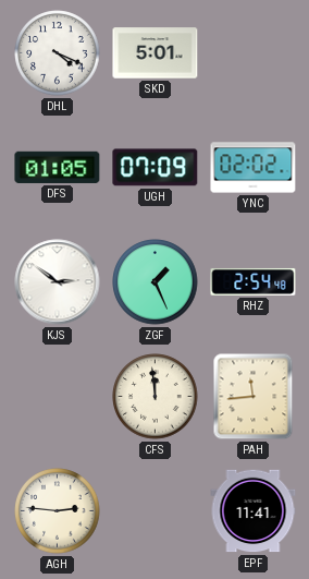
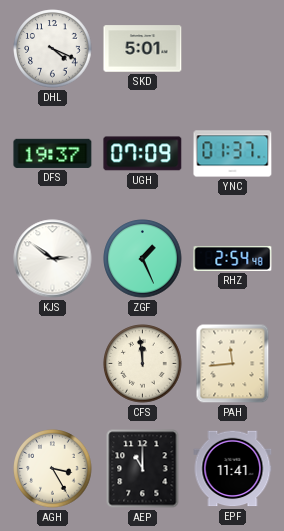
DFS: 01:05 -> 19:37
YNC: 02:02 -> 01:37
AGH: 2:46 -> 3:25
AEP: none -> 11:00
